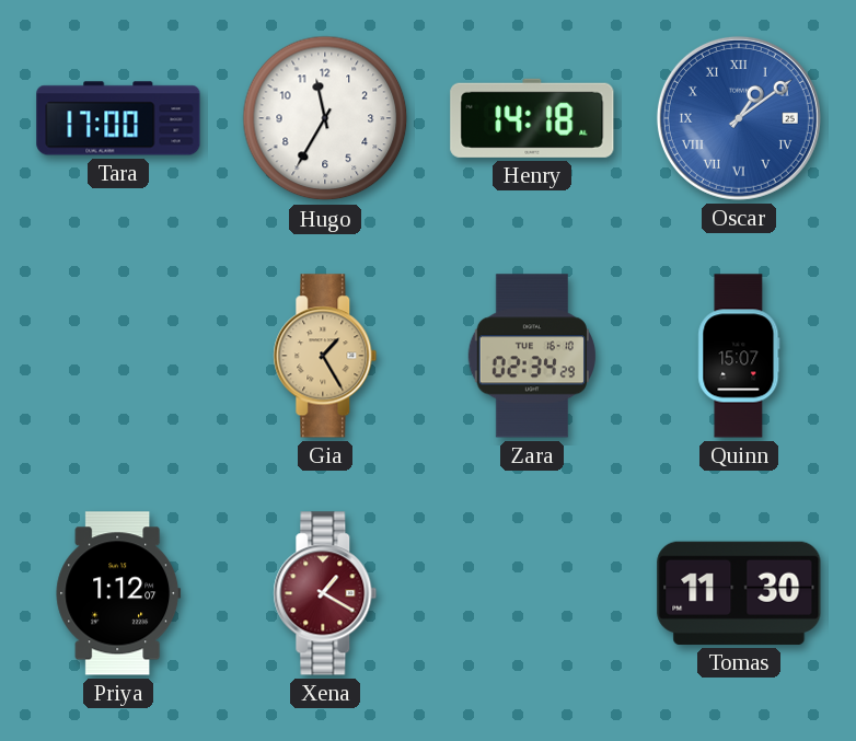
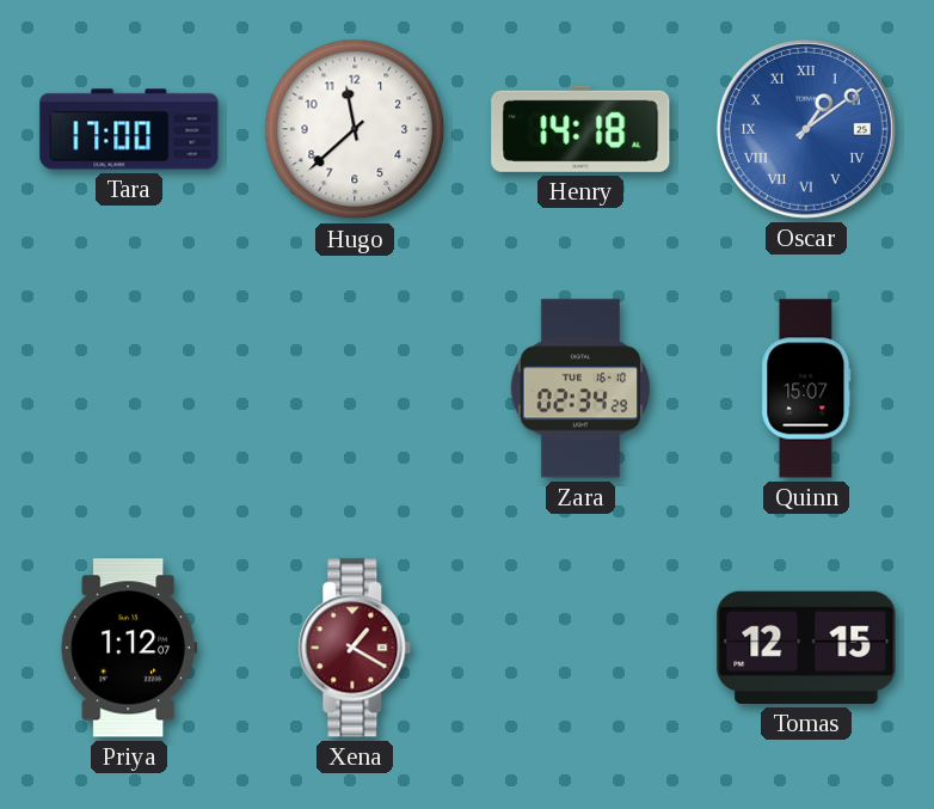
Hugo: 11:35 -> 11:38
Gia: 1:25 -> none
Tomas: 11:30 -> 12:15
